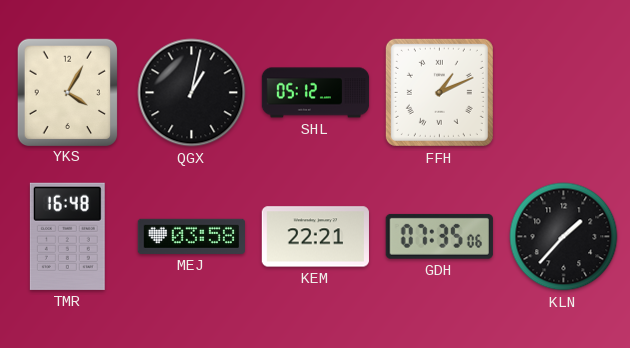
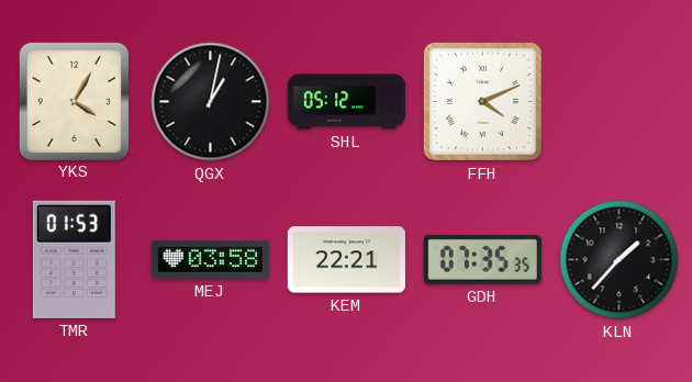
FFH: 1:11 -> 4:11
TMR: 16:48 -> 01:53
GDH: 07:35:06 -> 07:35:35
